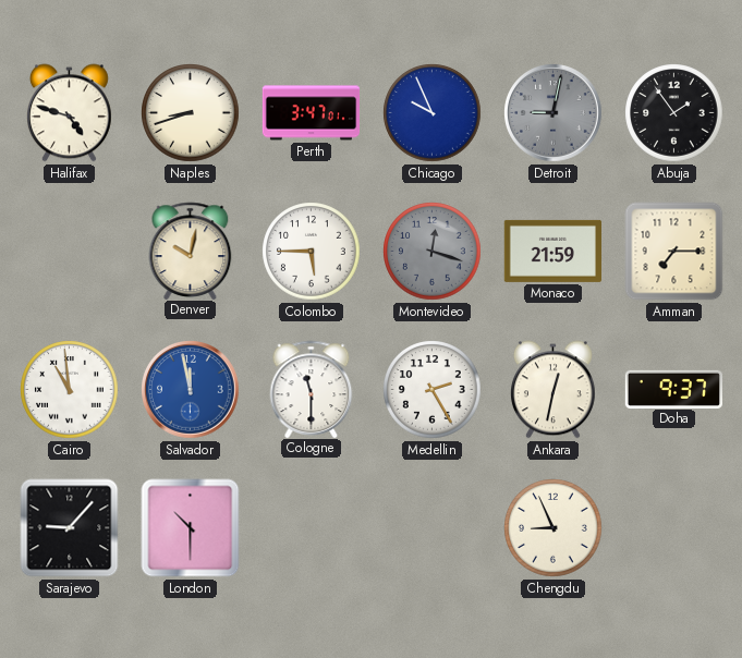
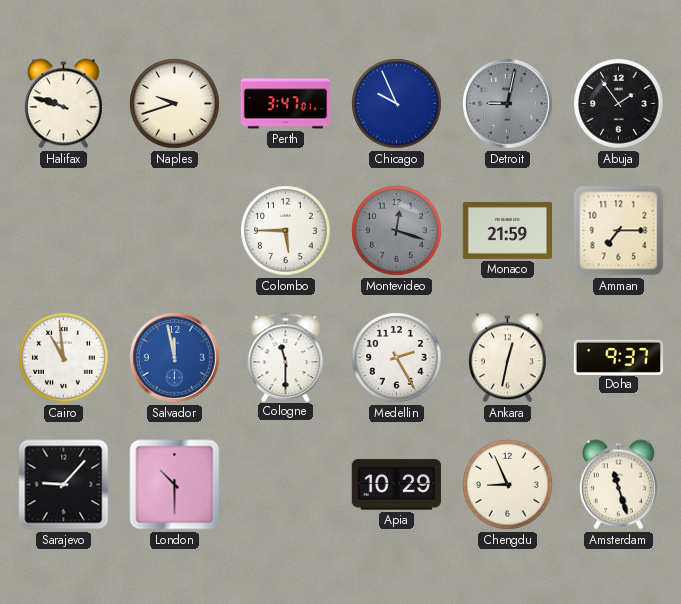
Halifax: 4:48 -> 9:48
Naples: 8:42 -> 9:42
Denver: 10:02 -> none
Apia: none -> 10:29
Amsterdam: none -> 11:27
